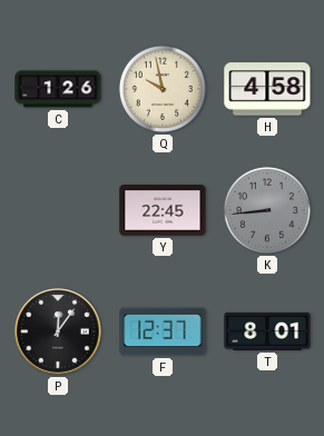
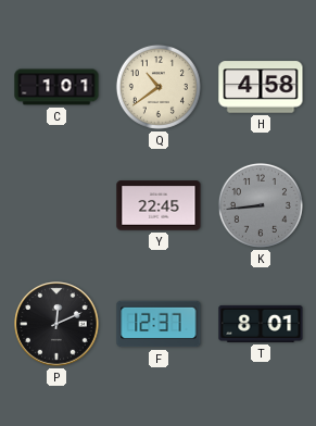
C: 1:26 -> 1:01
Q: 9:58 -> 10:39
P: 12:06 -> 12:11
